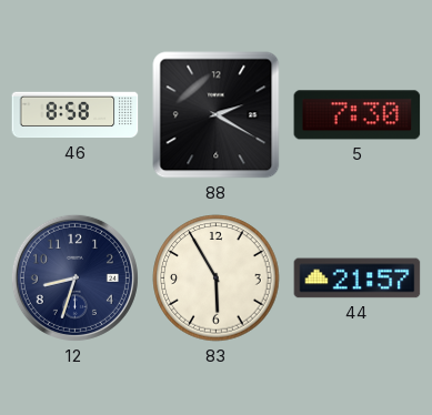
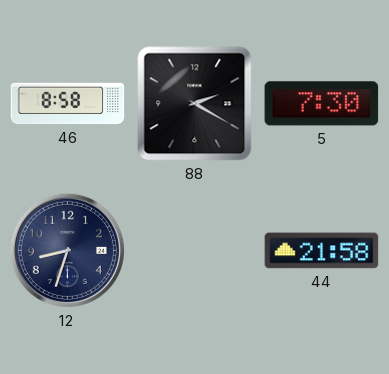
83: 5:55 -> none
44: 21:57 -> 21:58
